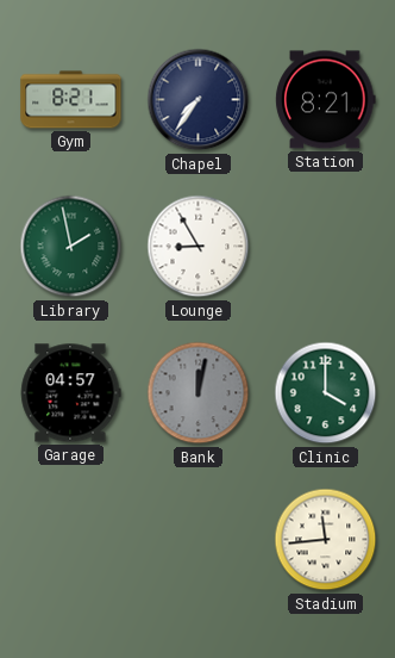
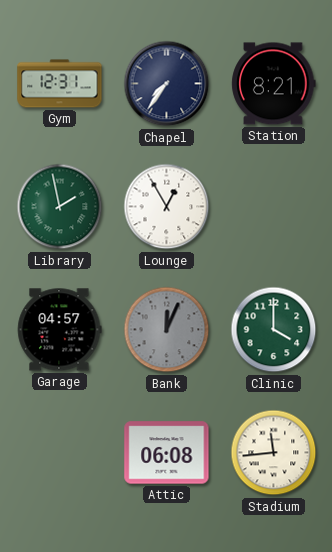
Gym: 8:21 -> 12:31
Lounge: 8:55 -> 12:55
Bank: 12:02 -> 12:04
Attic: none -> 06:08
